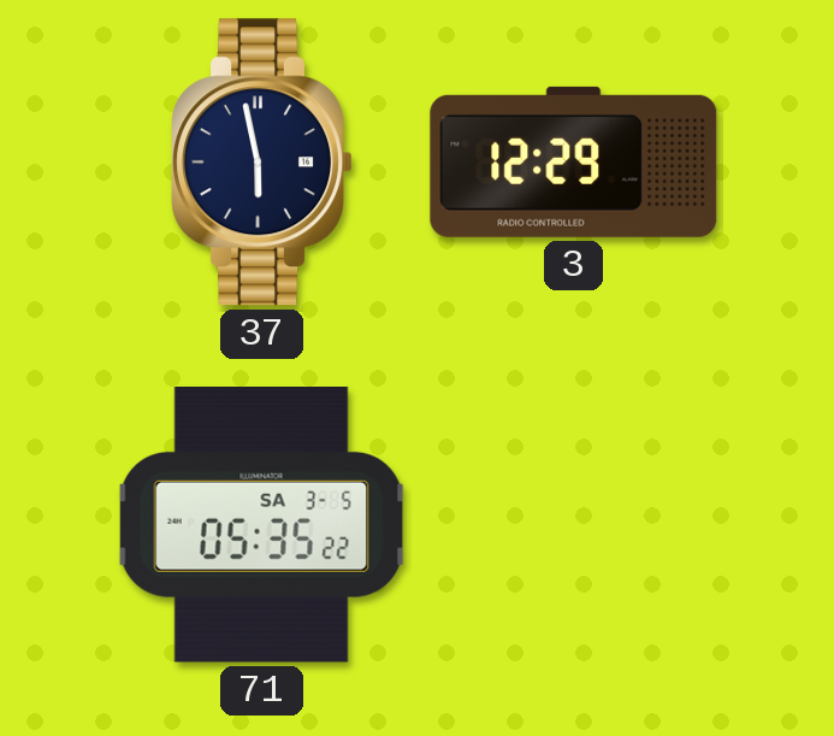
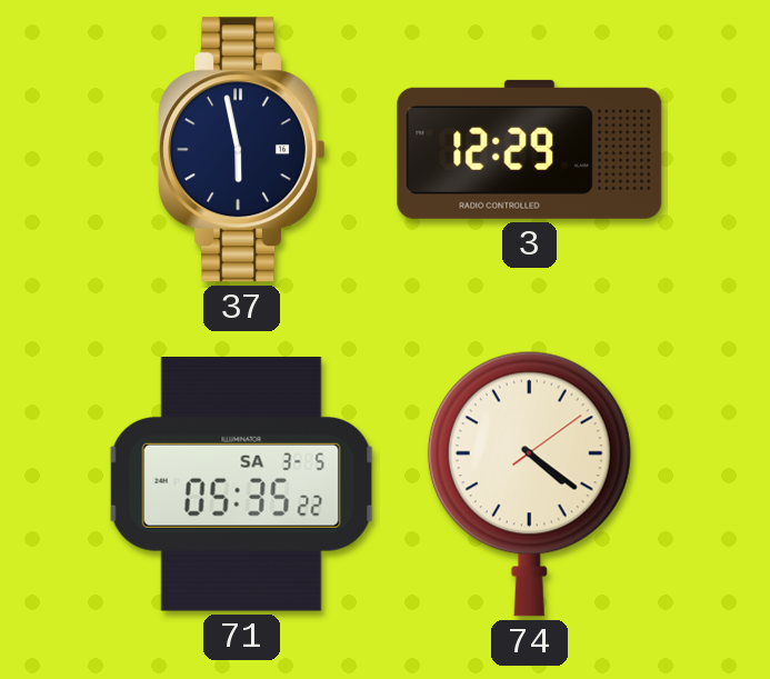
74: none -> 4:21
